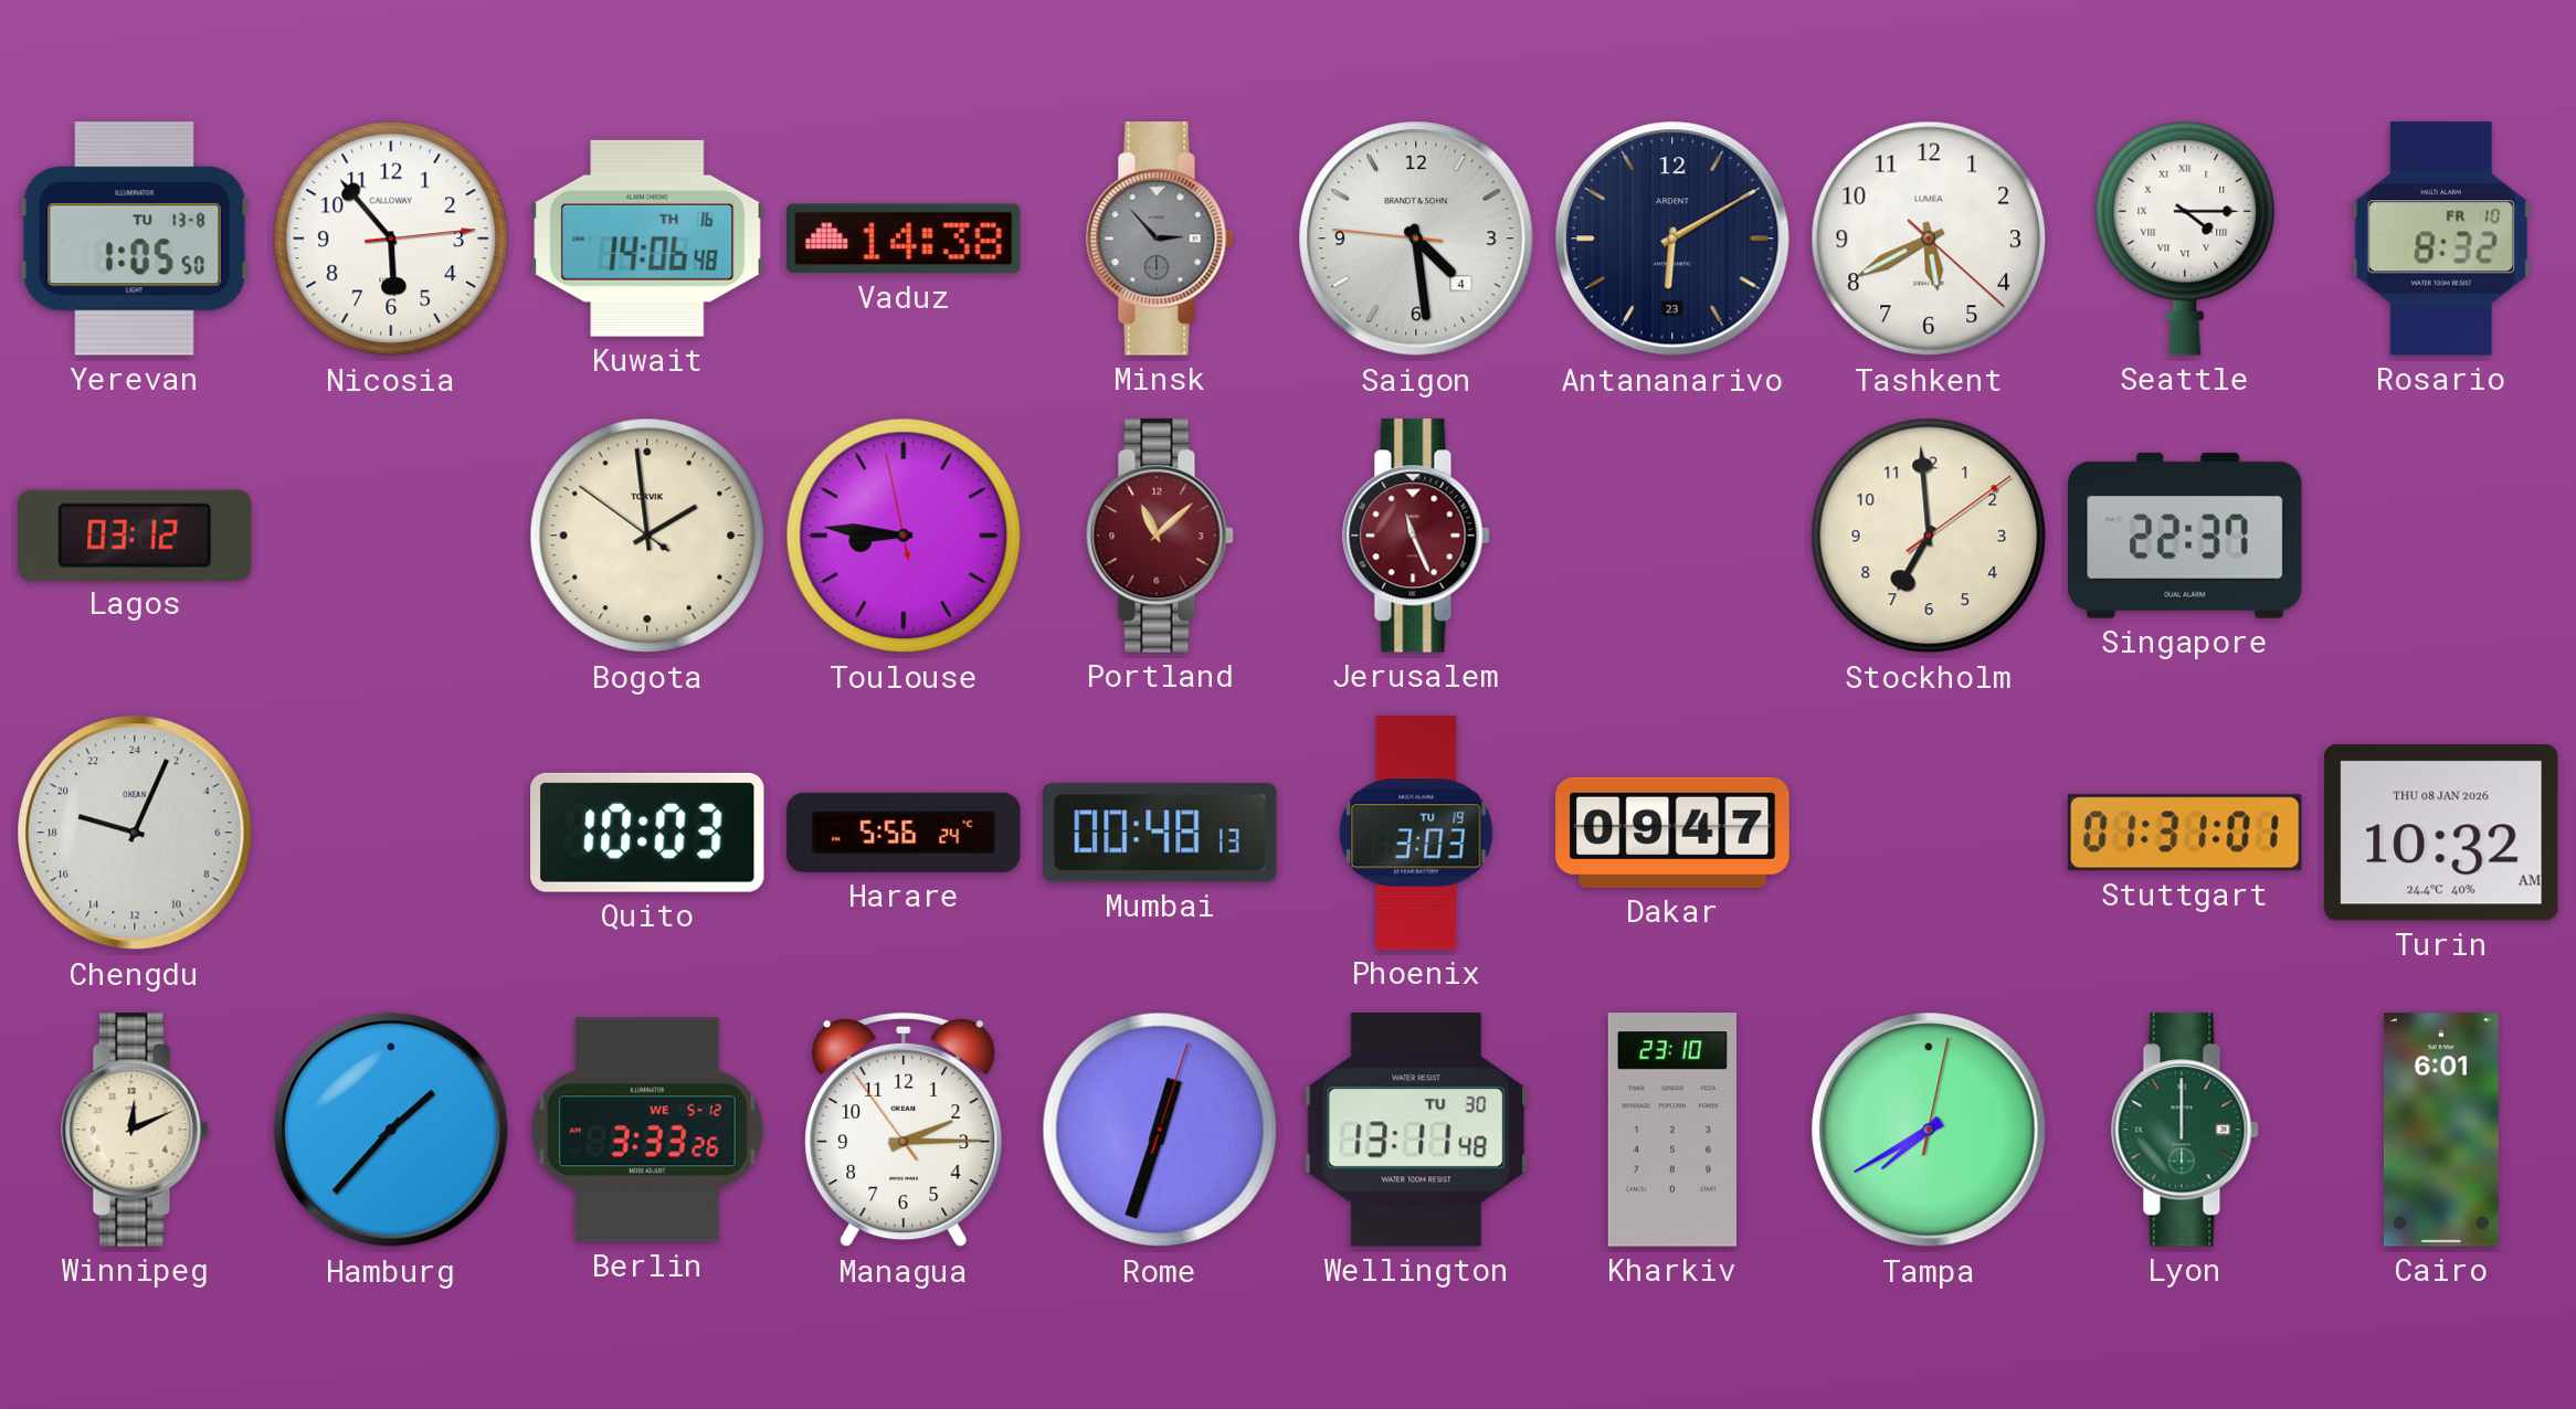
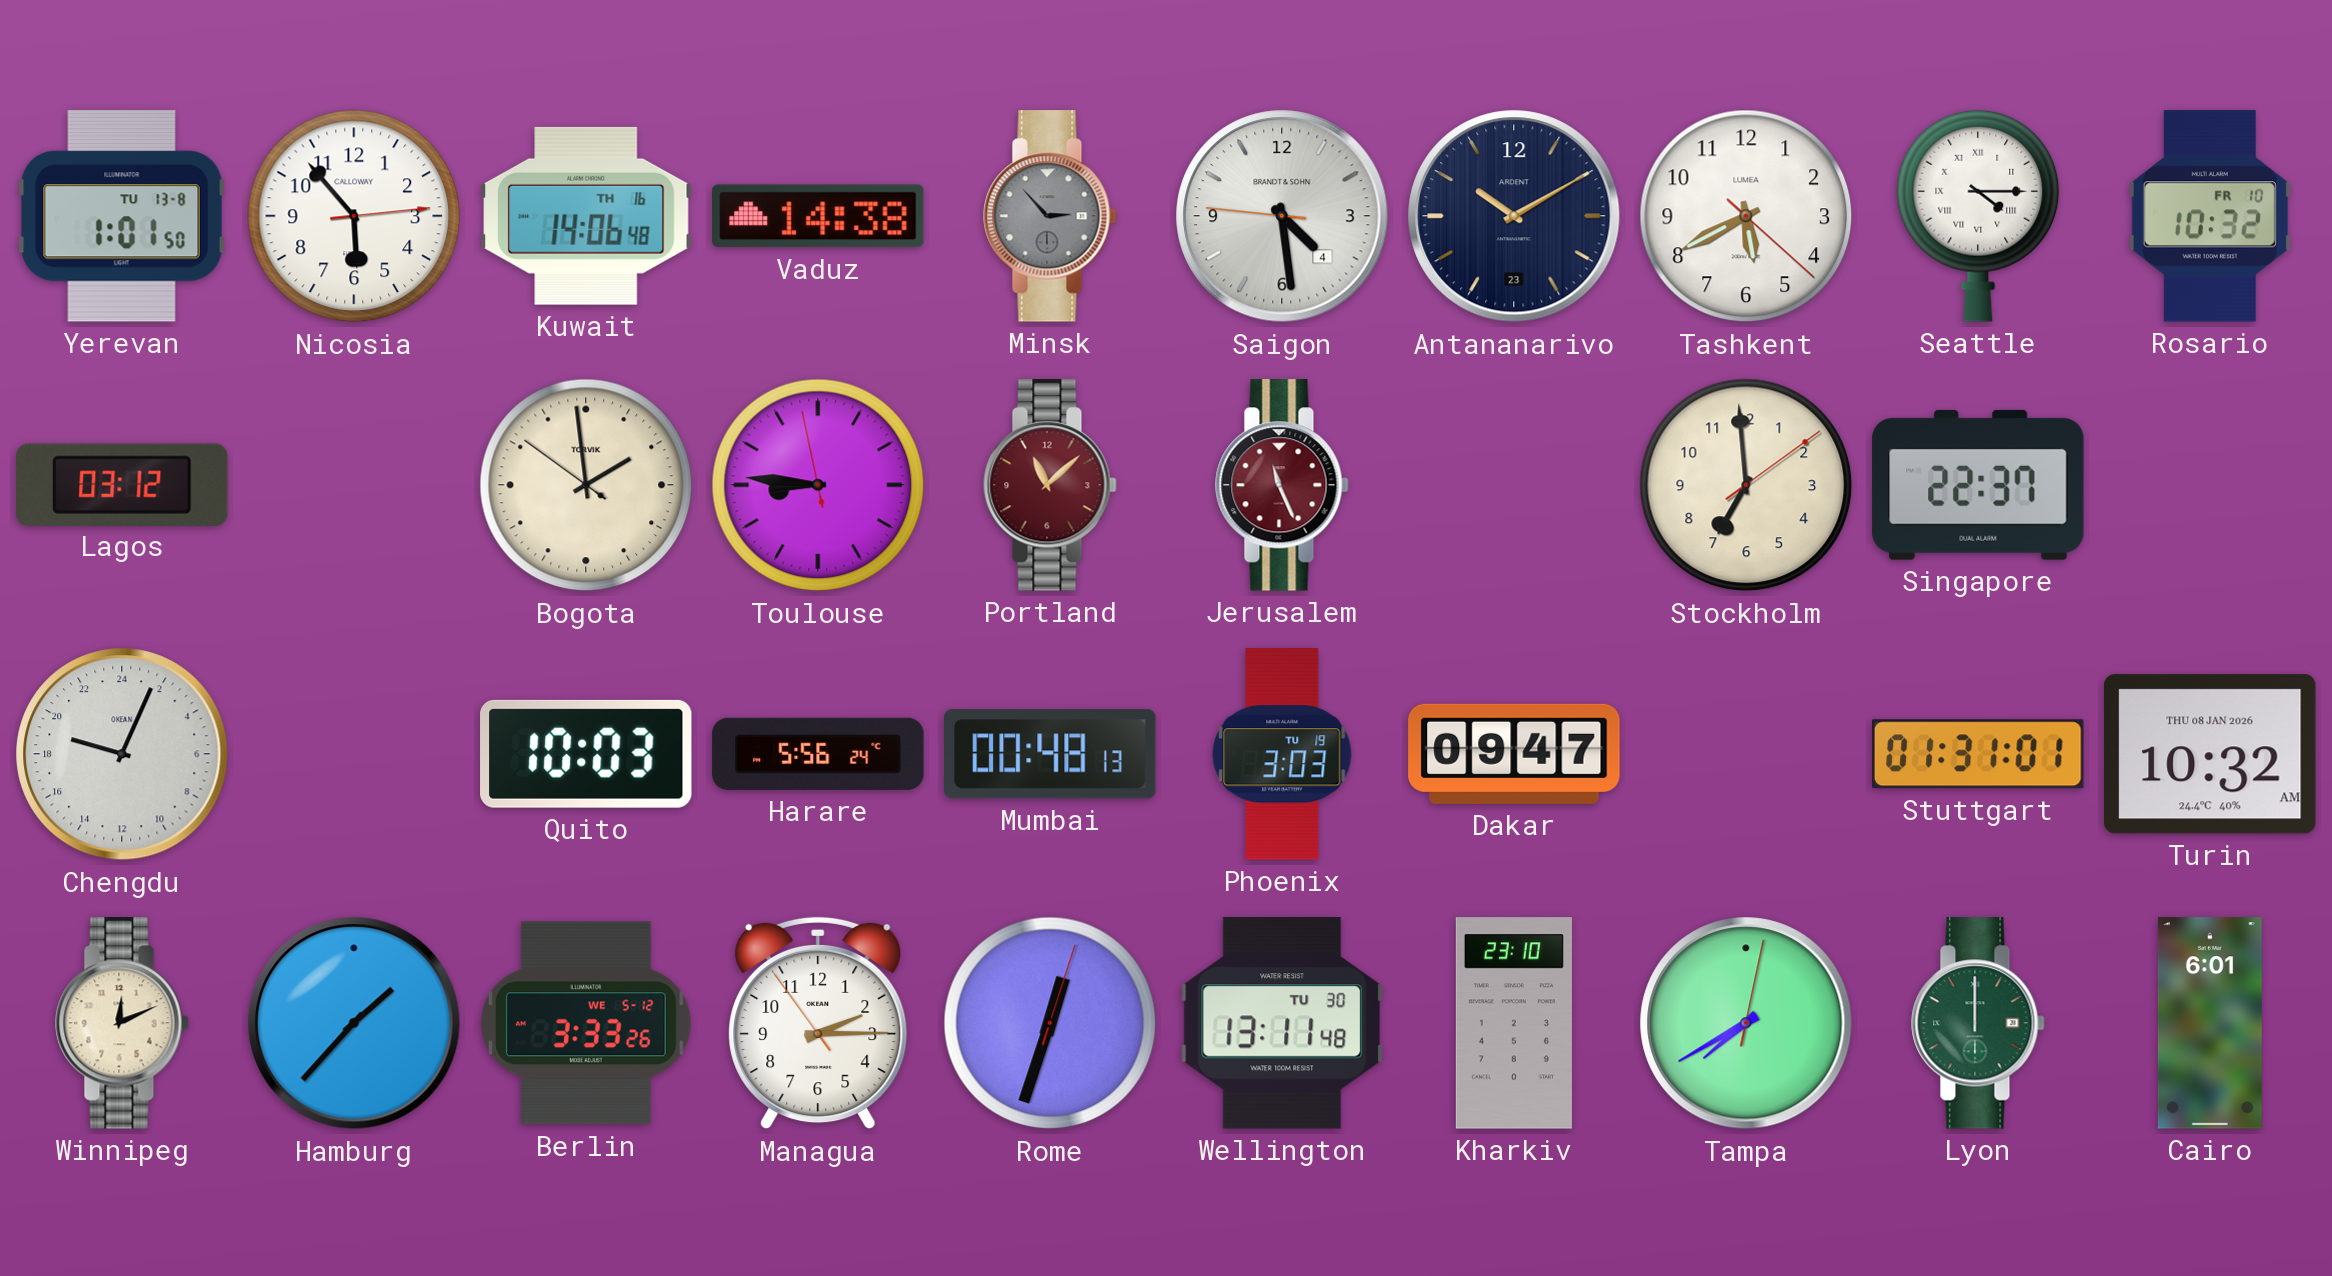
Yerevan: 1:05 -> 1:01
Antananarivo: 6:10 -> 10:10
Rosario: 8:32 -> 10:32
